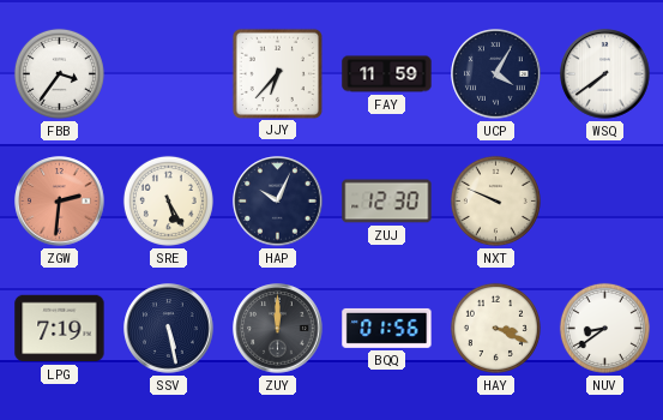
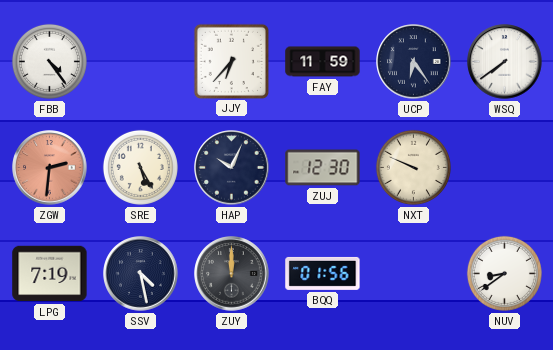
FBB: 3:36 -> 4:24
UCP: 4:05 -> 6:24
SSV: 5:28 -> 4:28
HAY: 3:19 -> none
